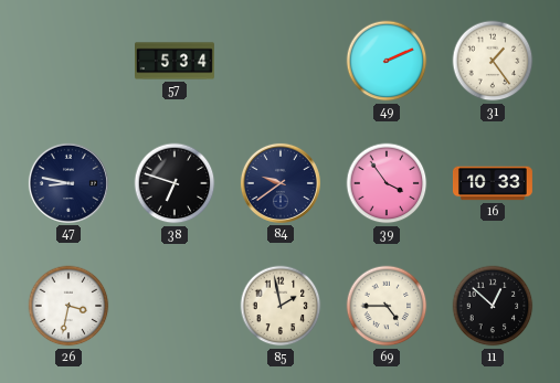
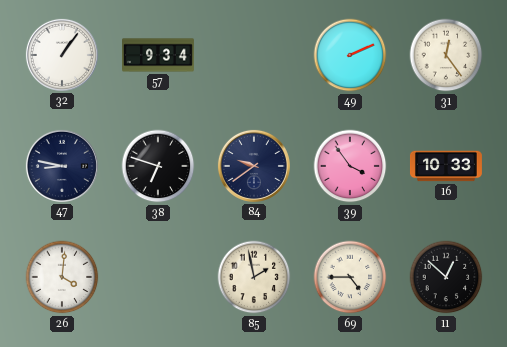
32: none -> 1:06
57: 5:34 -> 9:34
31: 1:24 -> 12:24
26: 3:32 -> 4:01
